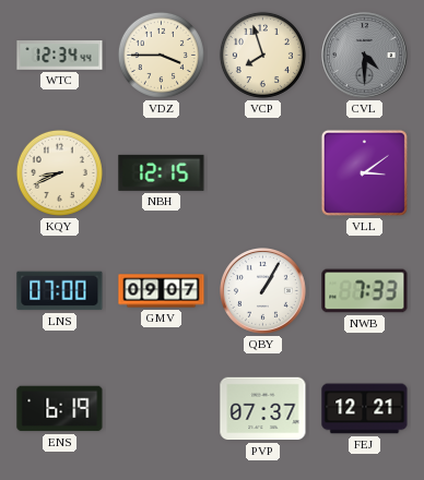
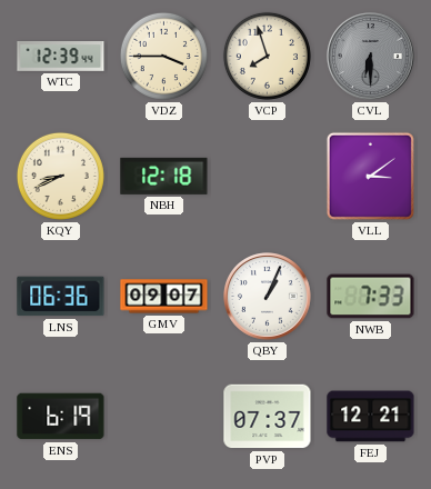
WTC: 12:34 -> 12:39
CVL: 4:30 -> 6:30
NBH: 12:15 -> 12:18
LNS: 07:00 -> 06:36
QBY: 1:05 -> 1:04
